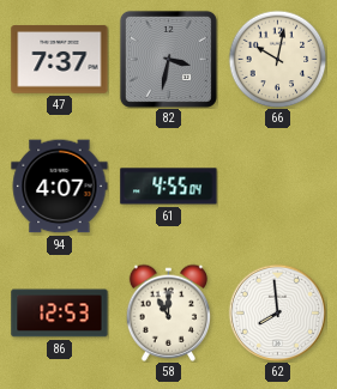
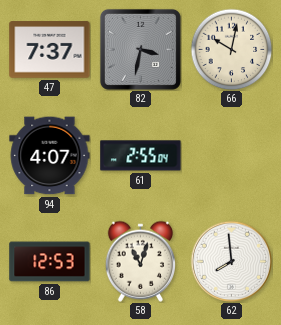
61: 4:55 -> 2:55
58: 11:00 -> 11:03
